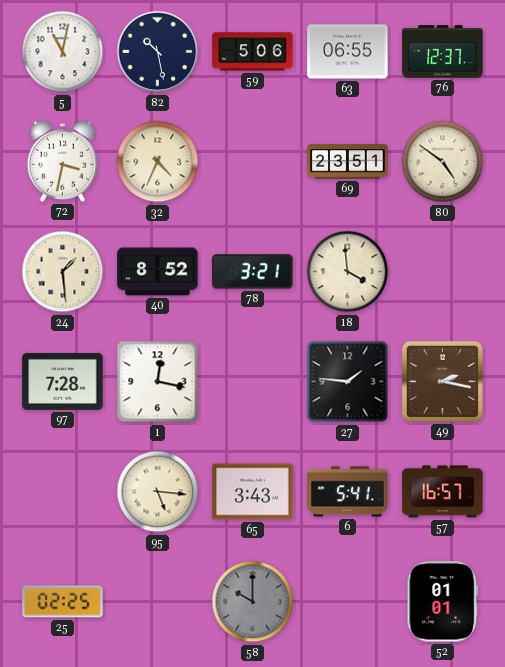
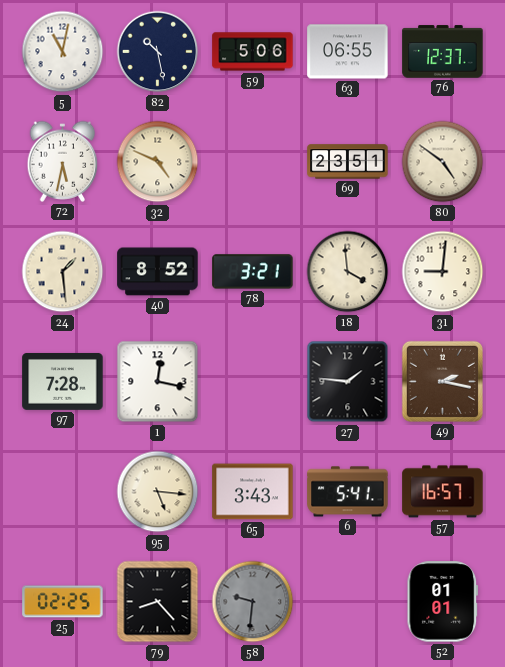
72: 3:32 -> 5:32
32: 4:34 -> 4:49
31: none -> 9:01
79: none -> 8:23
58: 10:00 -> 9:31
